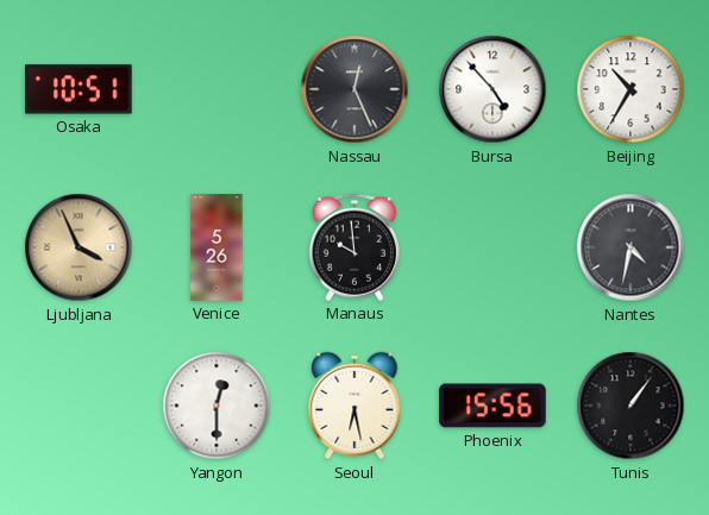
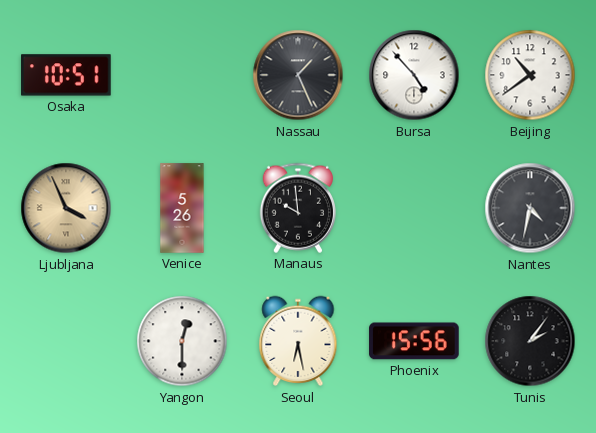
Nassau: 12:26 -> 1:26
Beijing: 10:35 -> 10:39
Tunis: 1:06 -> 2:06
